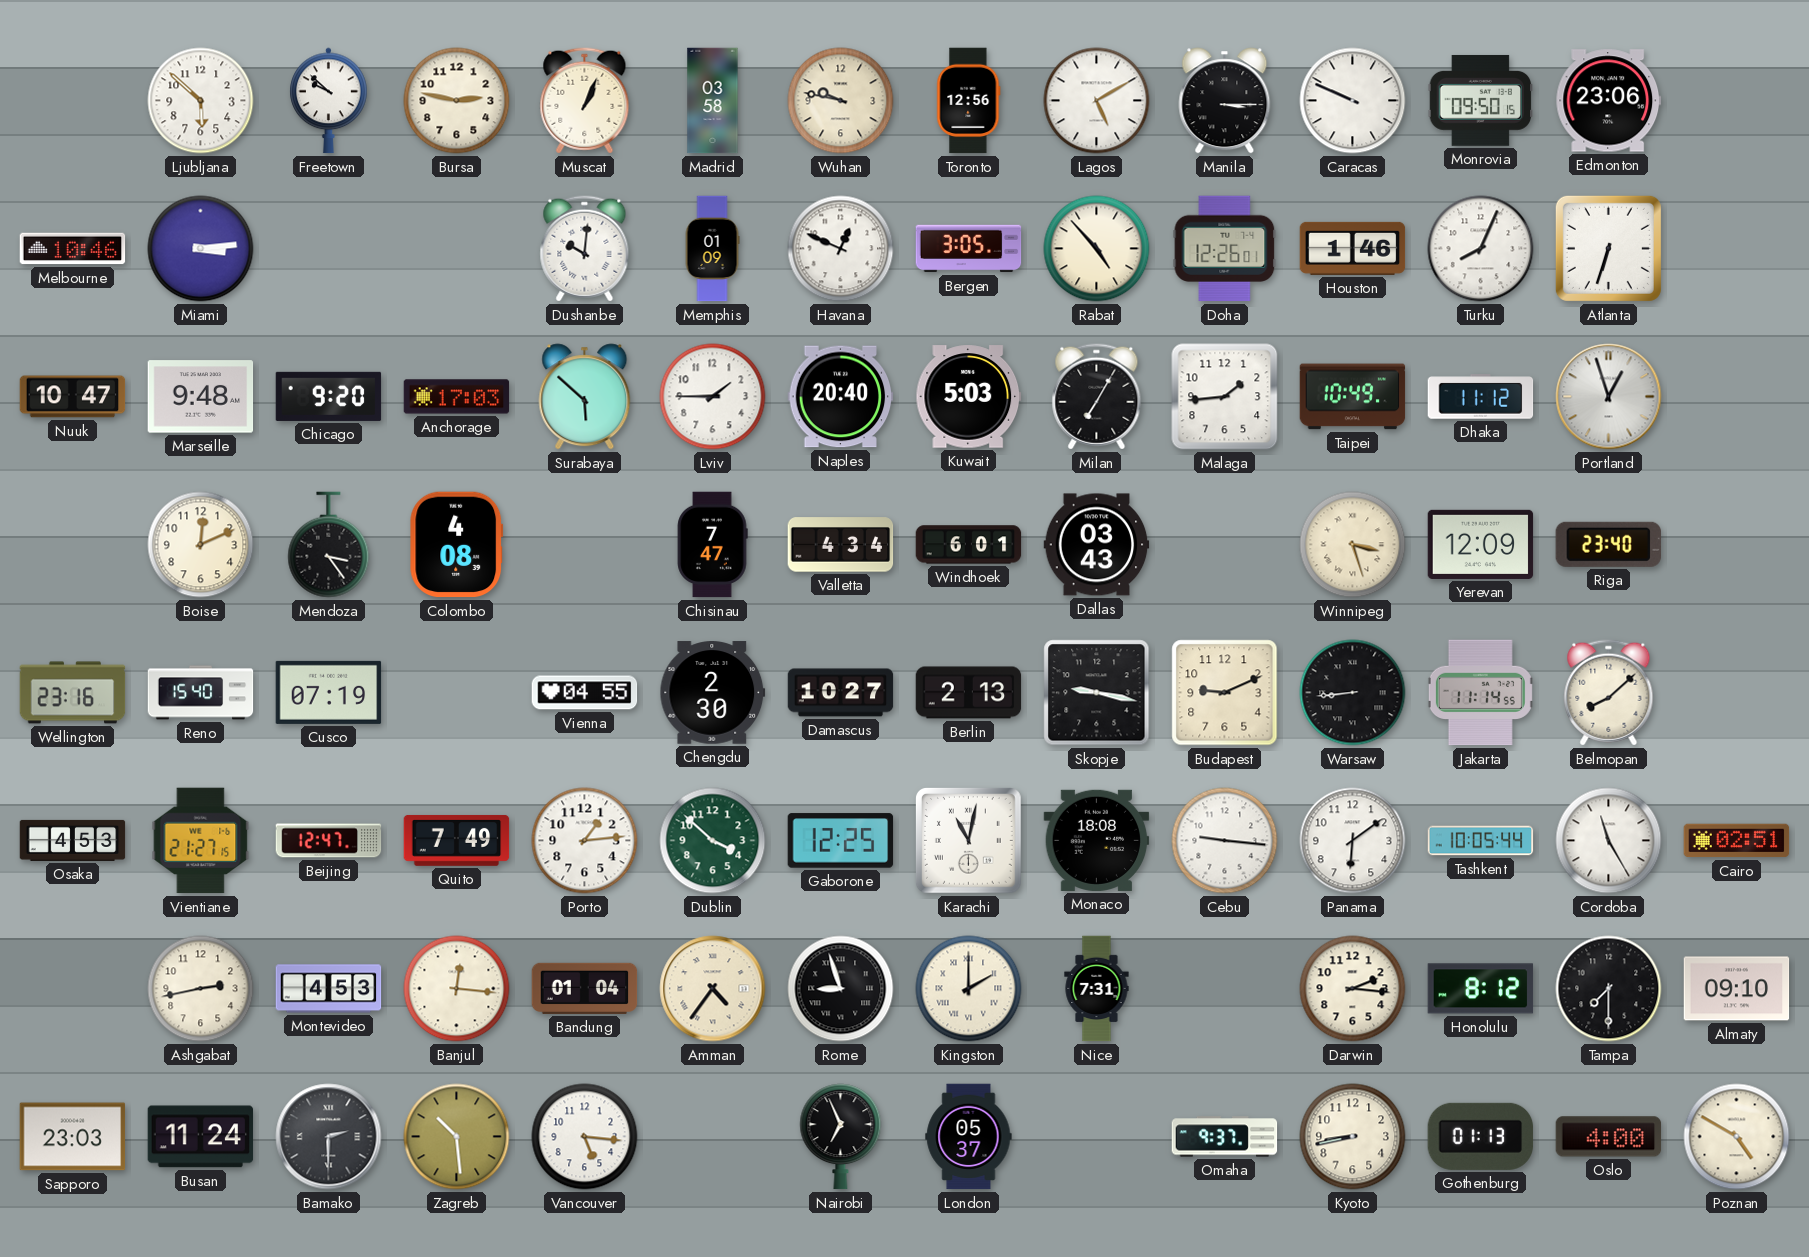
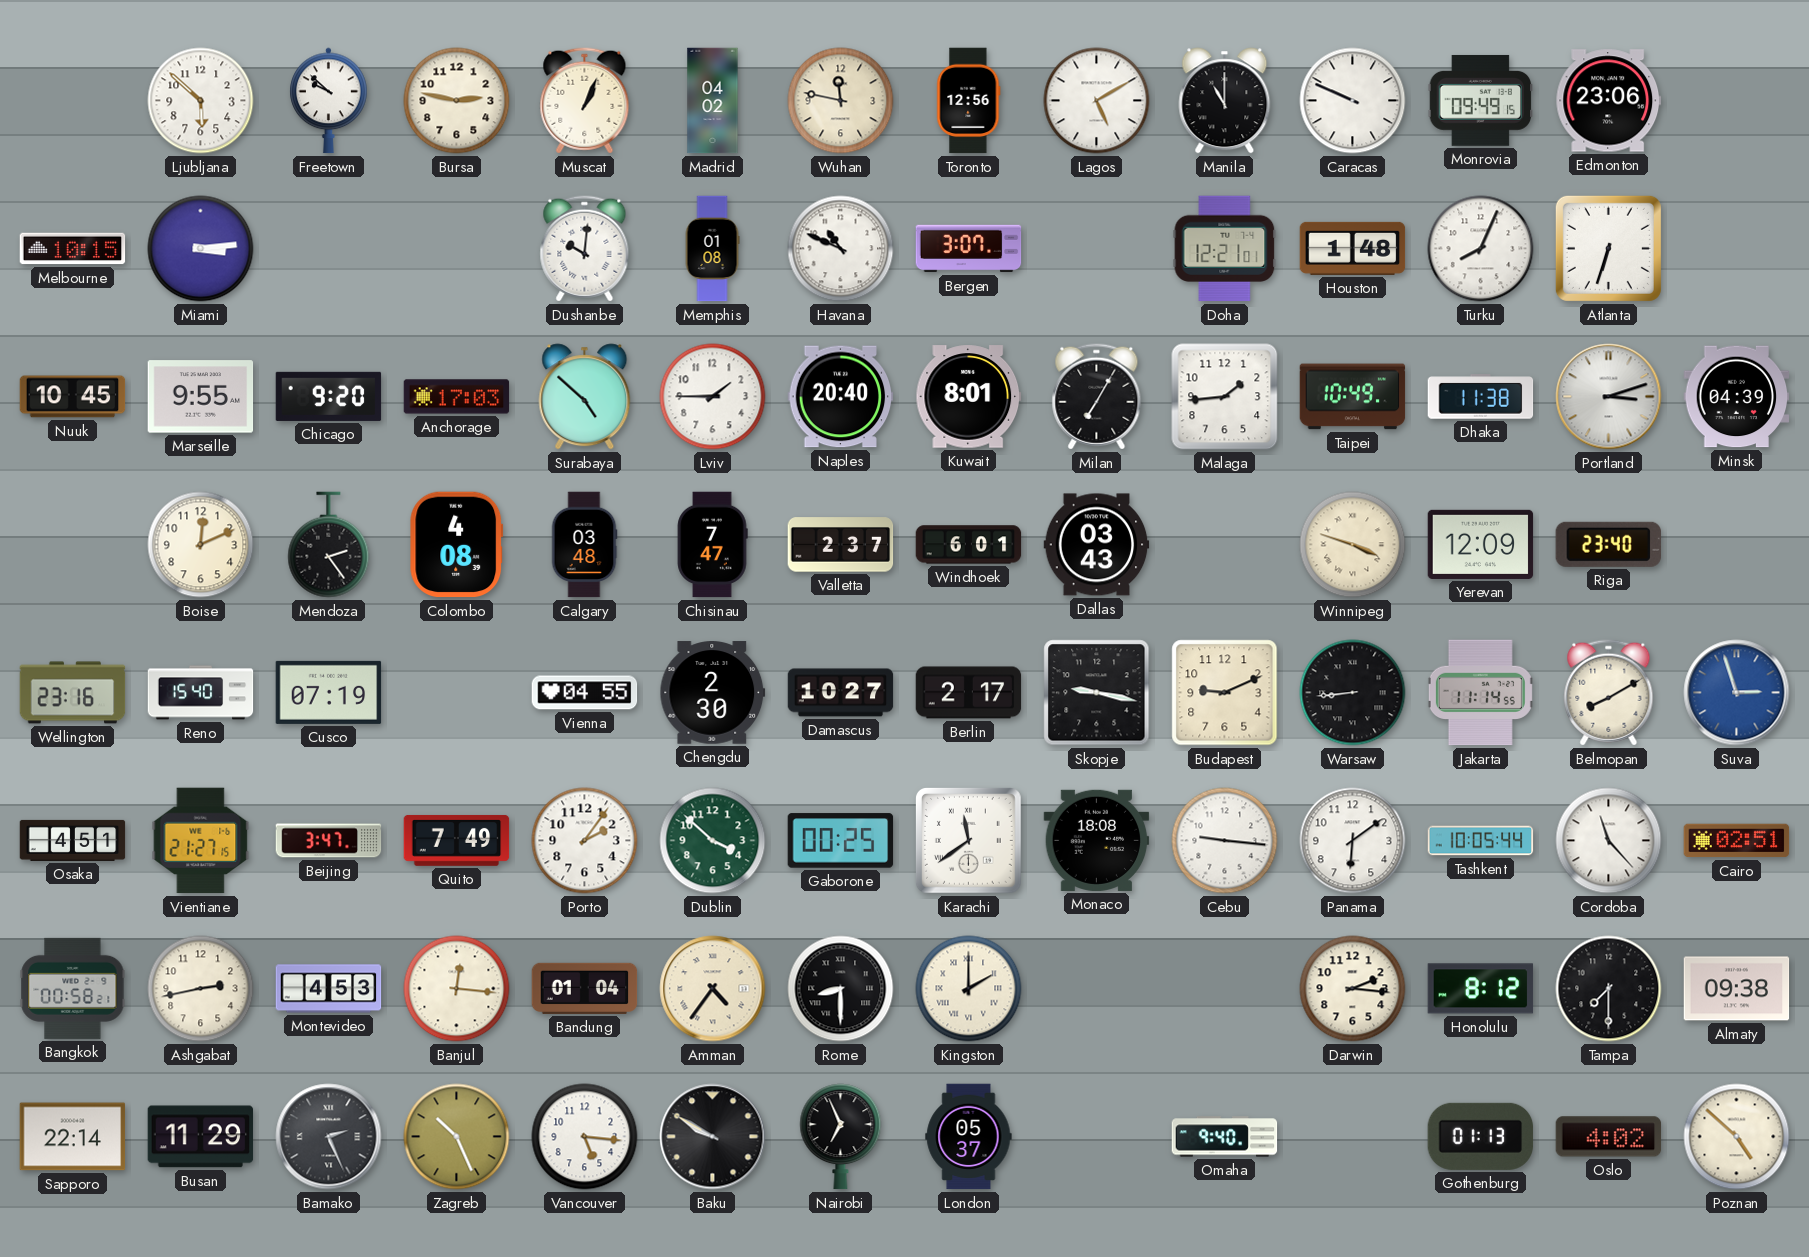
Madrid: 03:58 -> 04:02
Wuhan: 9:47 -> 11:47
Manila: 3:15 -> 11:00
Monrovia: 09:50 -> 09:49
Melbourne: 10:46 -> 10:15
Memphis: 01:09 -> 01:08
Havana: 12:49 -> 10:49
Bergen: 3:05 -> 3:07
Rabat: 4:53 -> none
Doha: 12:26 -> 12:21
Houston: 1:46 -> 1:48
Nuuk: 10:47 -> 10:45
Marseille: 9:48 -> 9:55
Surabaya: 5:52 -> 4:52
Kuwait: 5:03 -> 8:01
Dhaka: 11:12 -> 11:38
Portland: 12:57 -> 3:12
Minsk: none -> 04:39
Mendoza: 3:24 -> 2:24
Calgary: none -> 03:48
Valletta: 4:34 -> 2:37
Winnipeg: 3:27 -> 3:48
Berlin: 2:13 -> 2:17
Belmopan: 8:08 -> 8:10
Suva: none -> 2:57
Osaka: 4:53 -> 4:51
Beijing: 12:47 -> 3:47
Porto: 1:14 -> 2:06
Gaborone: 12:25 -> 00:25
Karachi: 11:02 -> 11:39
Cordoba: 11:25 -> 11:23
Bangkok: none -> 00:58
Rome: 8:57 -> 8:30
Nice: 7:31 -> none
Almaty: 09:10 -> 09:38
Sapporo: 23:03 -> 22:14
Busan: 11:24 -> 11:29
Bamako: 2:30 -> 2:26
Zagreb: 10:29 -> 10:26
Baku: none -> 9:50
Omaha: 9:37 -> 9:40
Kyoto: 8:43 -> none
Oslo: 4:00 -> 4:02
Poznan: 4:50 -> 4:52
